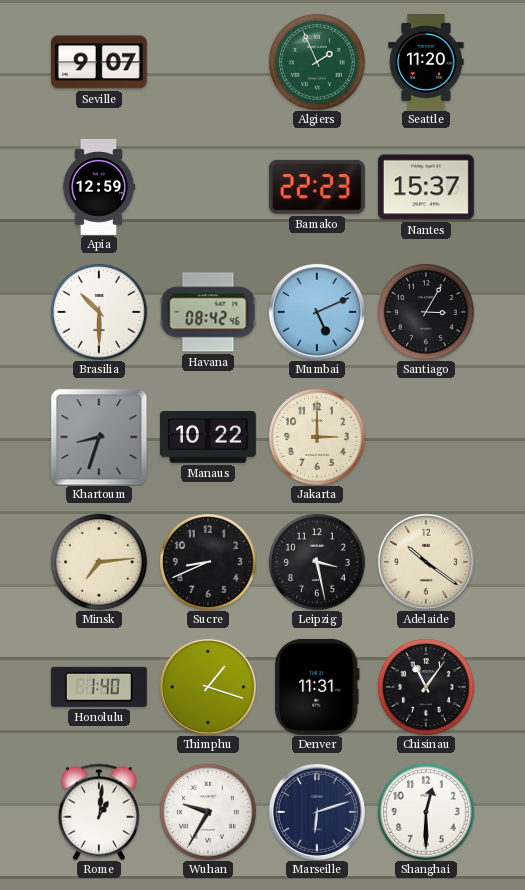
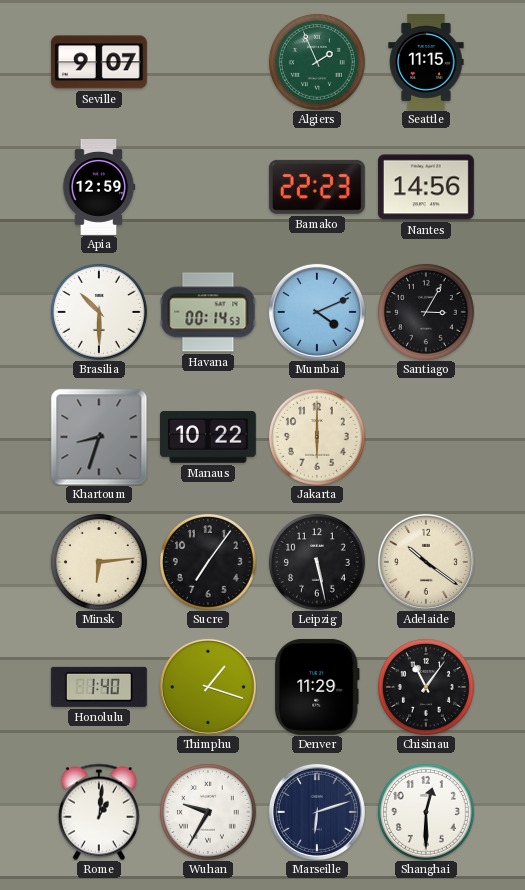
Seattle: 11:20 -> 11:15
Nantes: 15:37 -> 14:56
Havana: 08:42 -> 00:14
Mumbai: 5:11 -> 4:11
Jakarta: 3:00 -> 6:00
Minsk: 7:14 -> 6:14
Sucre: 8:41 -> 7:06
Leipzig: 3:28 -> 5:28
Denver: 11:31 -> 11:29
